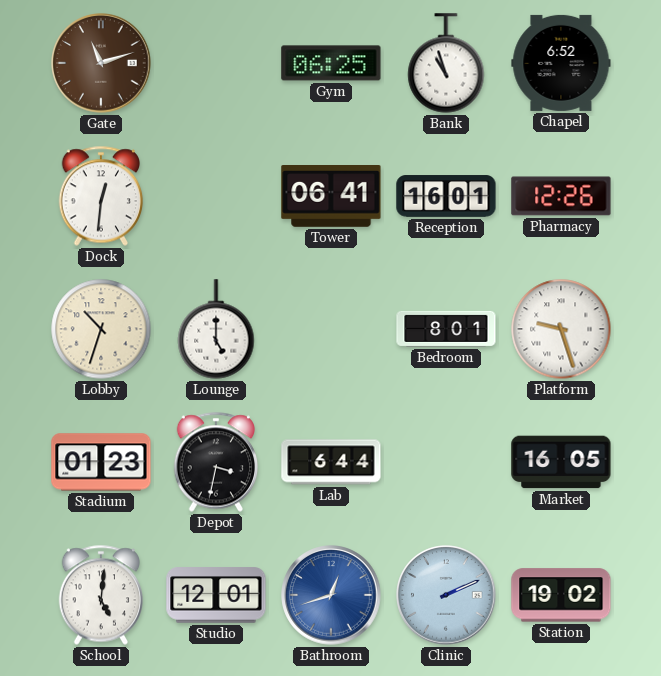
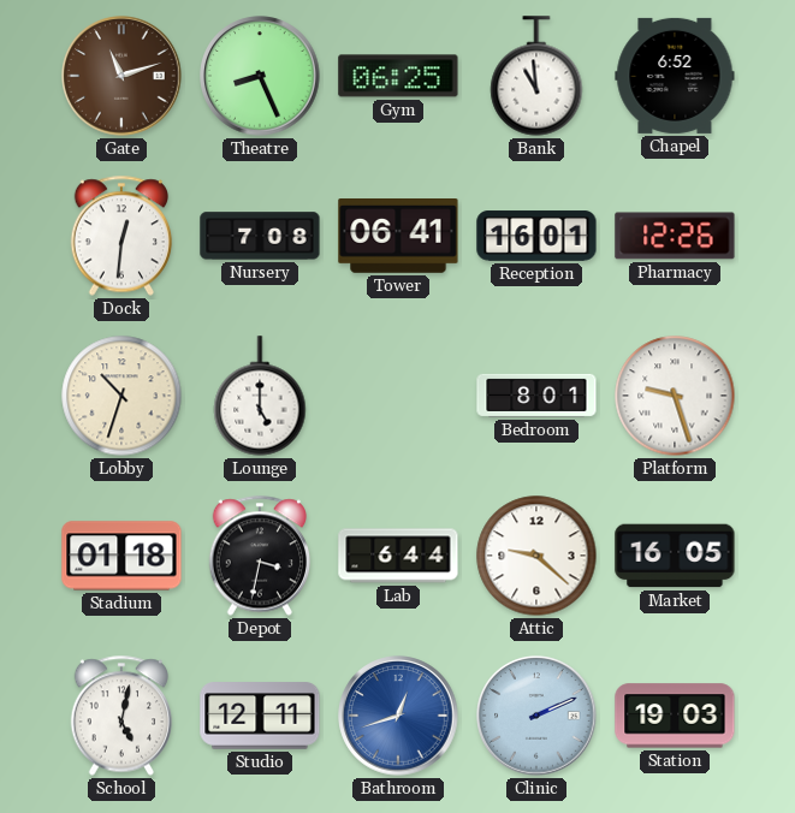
Theatre: none -> 8:26
Bank: 10:57 -> 10:59
Nursery: none -> 7:08
Stadium: 01:23 -> 01:18
Attic: none -> 9:22
School: 5:01 -> 5:02
Studio: 12:01 -> 12:11
Station: 19:02 -> 19:03
